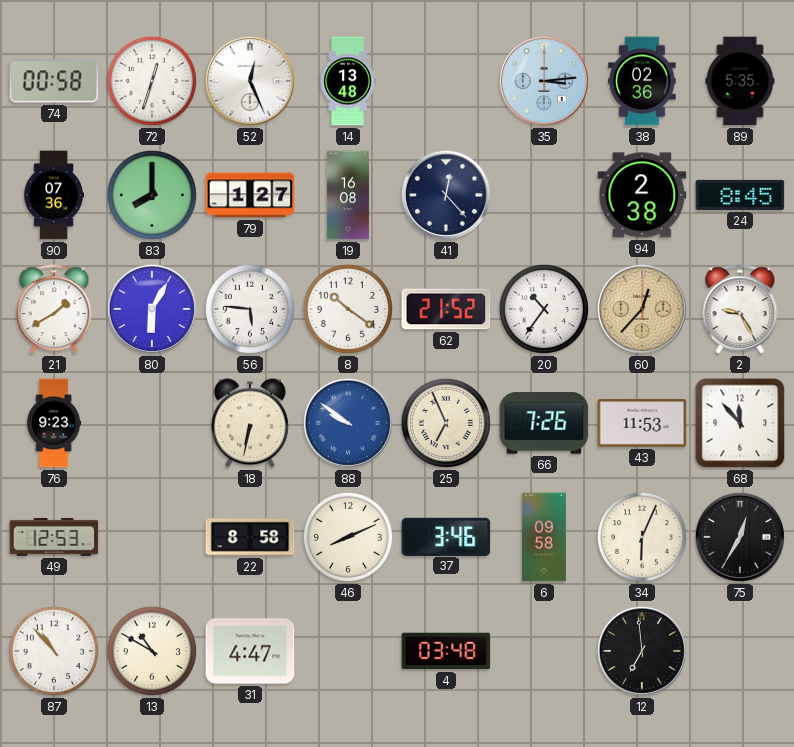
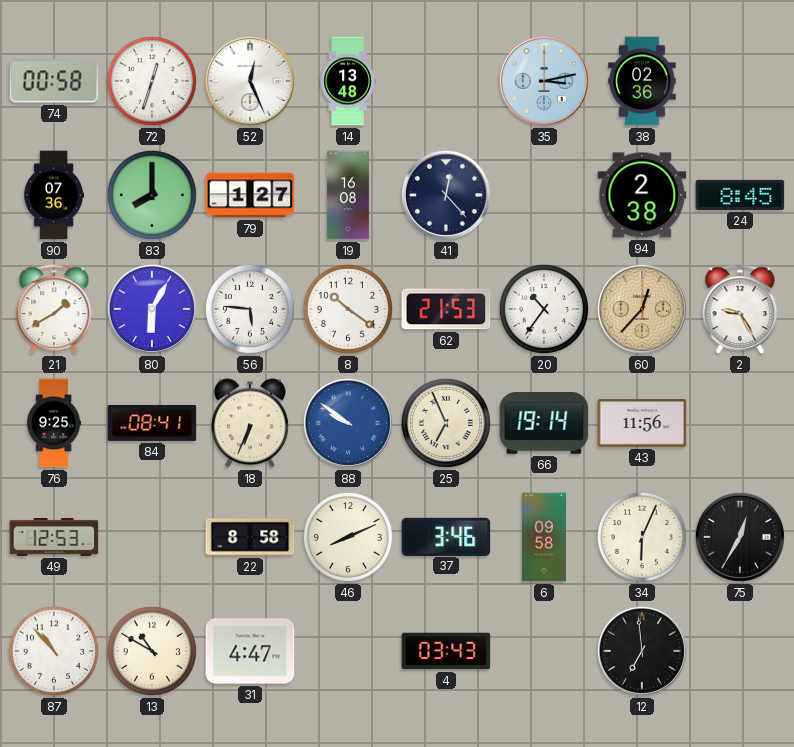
35: 3:14 -> 3:13
89: 5:35 -> none
62: 21:52 -> 21:53
76: 9:23 -> 9:25
84: none -> 08:41
18: 6:32 -> 6:34
66: 7:26 -> 19:14
43: 11:53 -> 11:56
68: 11:53 -> none
4: 03:48 -> 03:43
